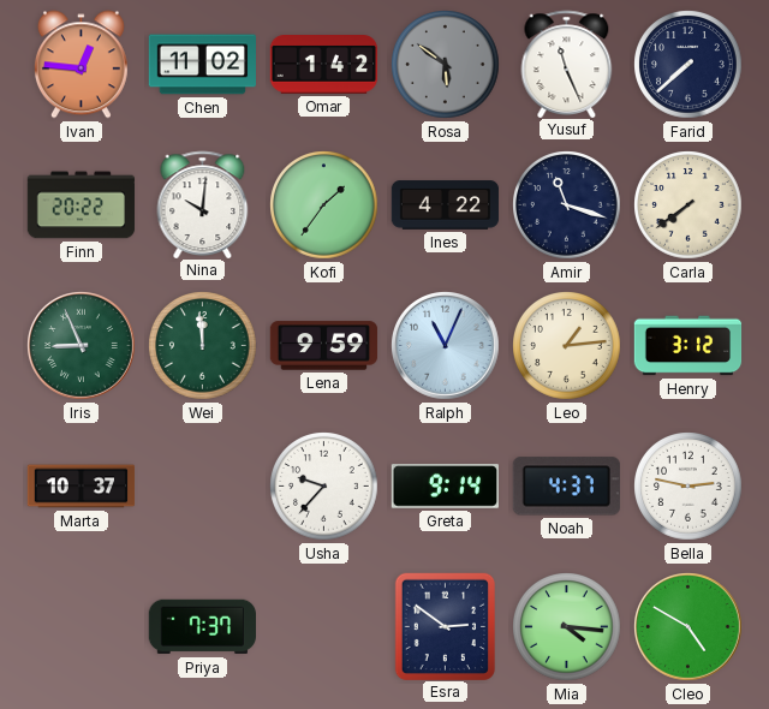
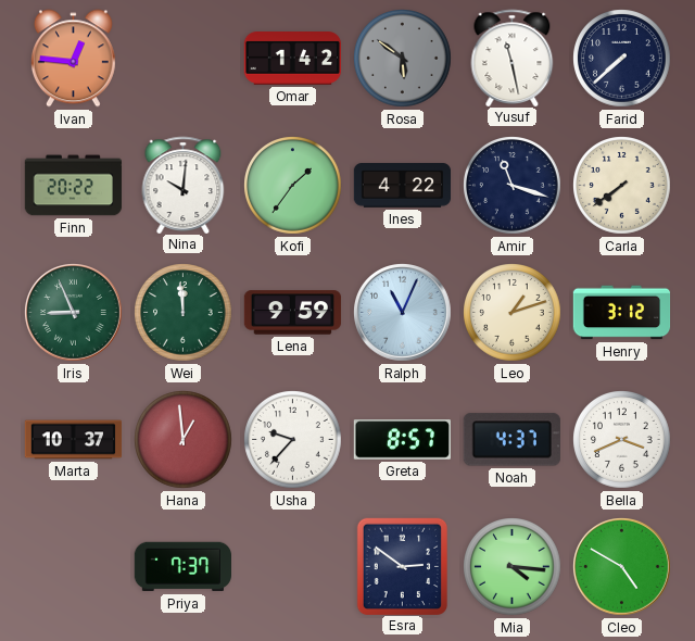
Chen: 11:02 -> none
Yusuf: 11:26 -> 11:28
Leo: 1:14 -> 1:12
Hana: none -> 12:59
Greta: 9:14 -> 8:57
Bella: 2:47 -> 3:41
